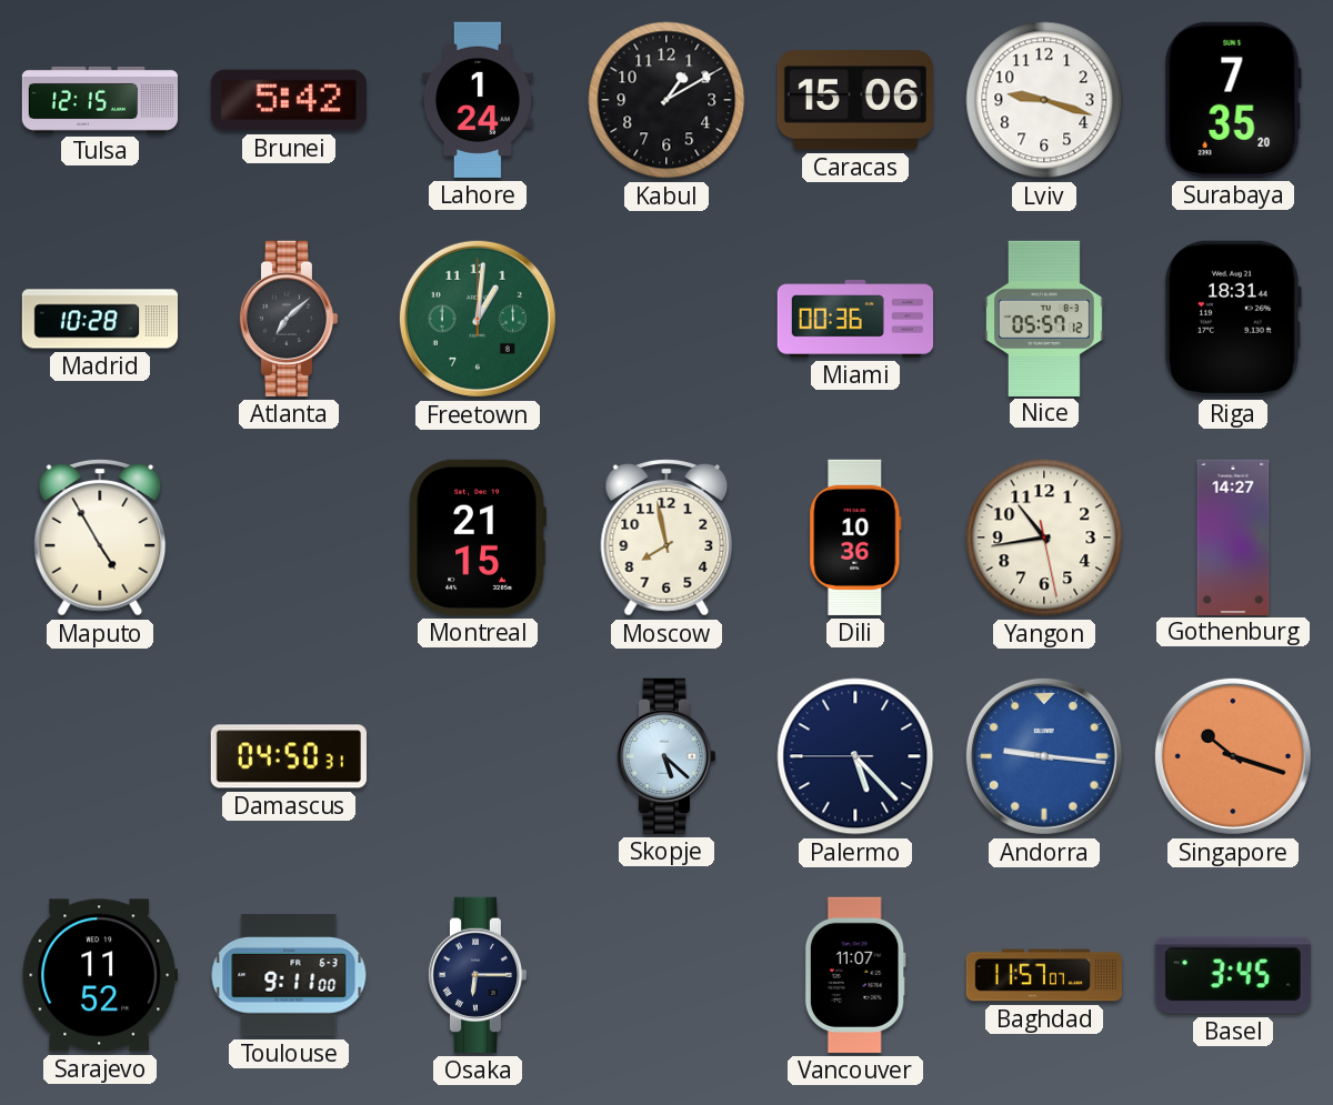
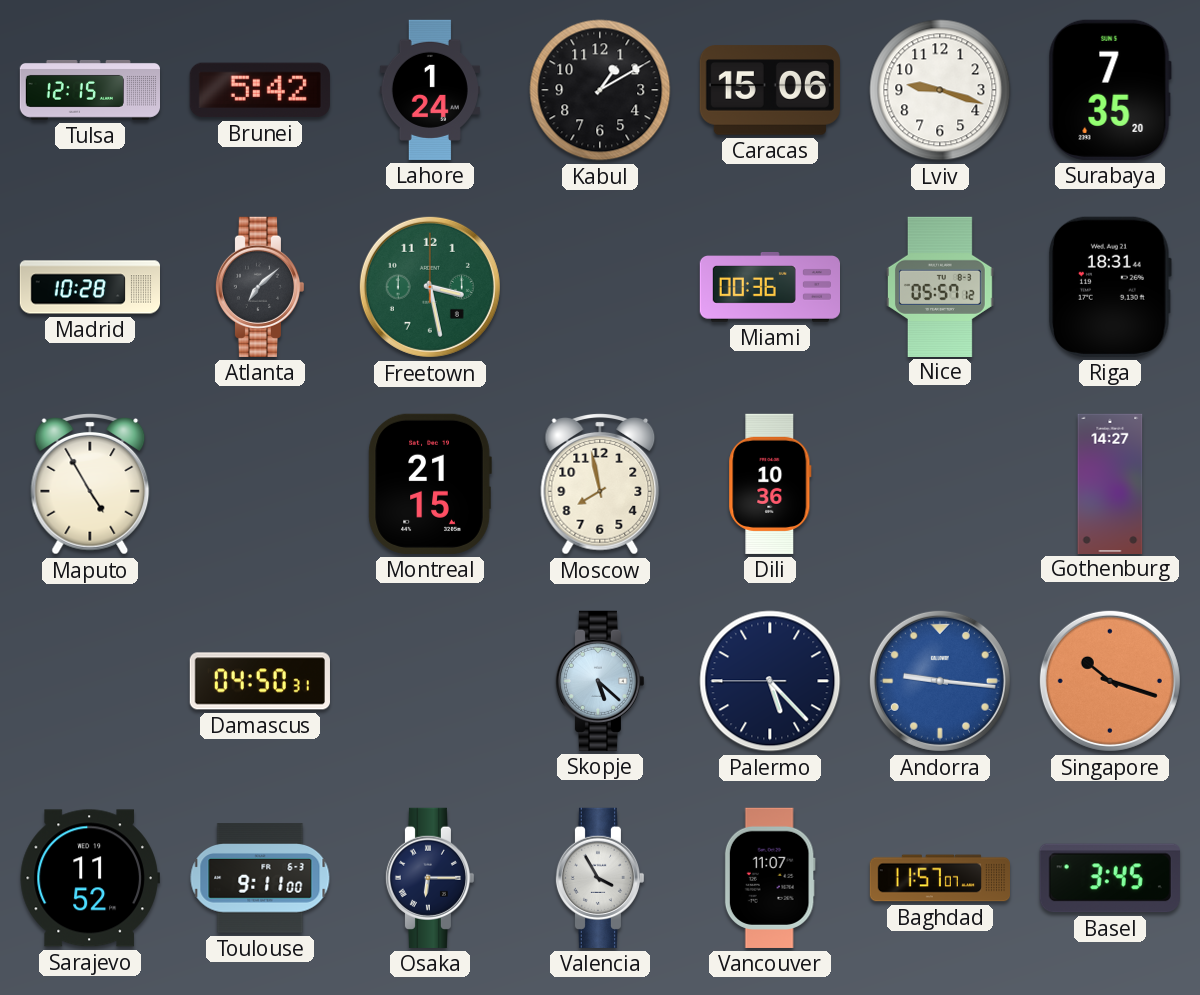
Freetown: 1:01 -> 3:28
Yangon: 10:43 -> none
Valencia: none -> 3:55
